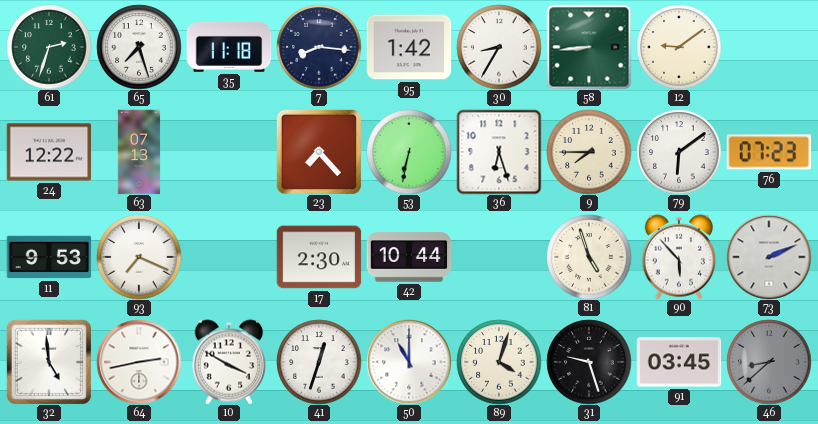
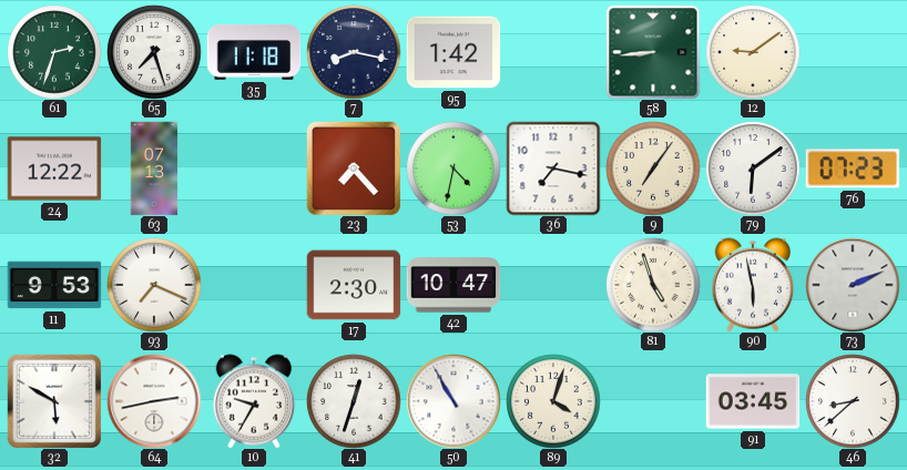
7: 8:16 -> 8:17
30: 8:35 -> none
53: 6:32 -> 4:32
36: 6:27 -> 7:17
9: 7:45 -> 7:06
42: 10:44 -> 10:47
90: 5:53 -> 5:58
32: 4:59 -> 5:50
10: 3:50 -> 9:35
50: 11:00 -> 10:55
31: 9:27 -> none
46 dial: grey -> white
